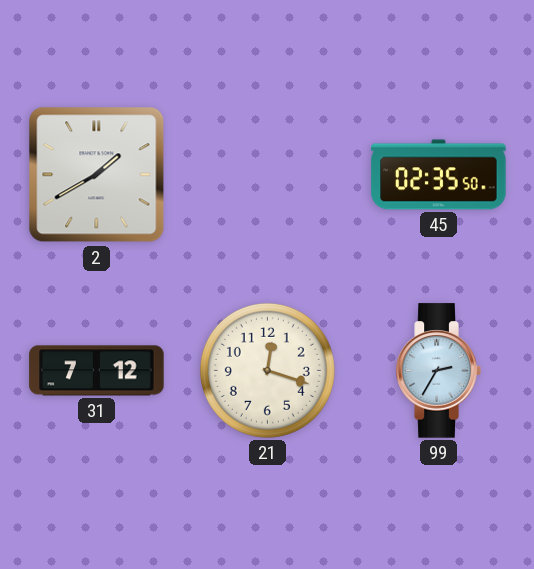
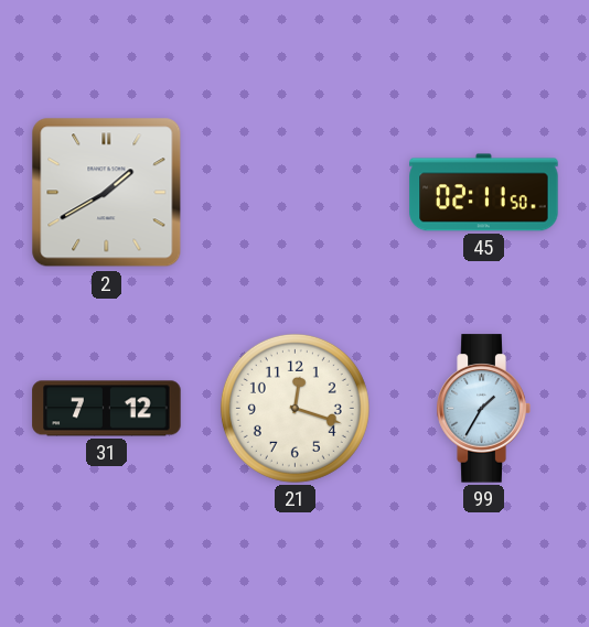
45: 02:35 -> 02:11
99: 2:35 -> 1:35
